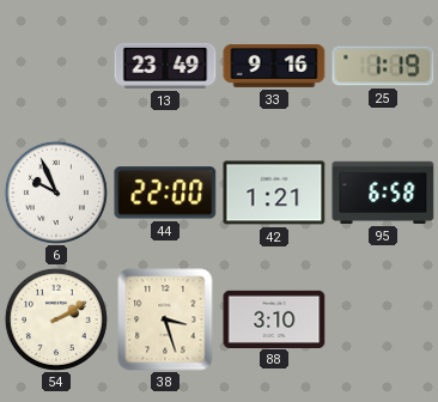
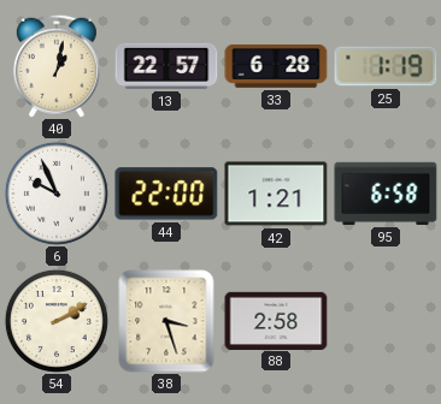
40: none -> 1:02
13: 23:49 -> 22:57
33: 9:16 -> 6:28
88: 3:10 -> 2:58
